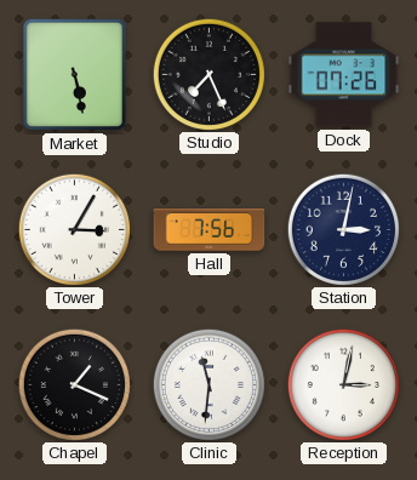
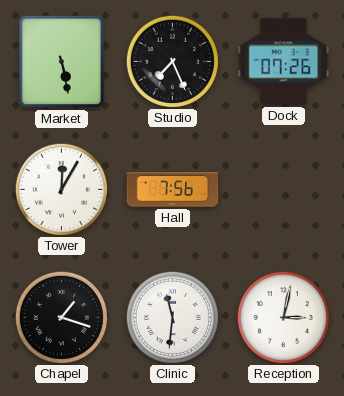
Tower: 3:05 -> 12:05
Station: 3:02 -> none
Chapel: 1:19 -> 1:18
